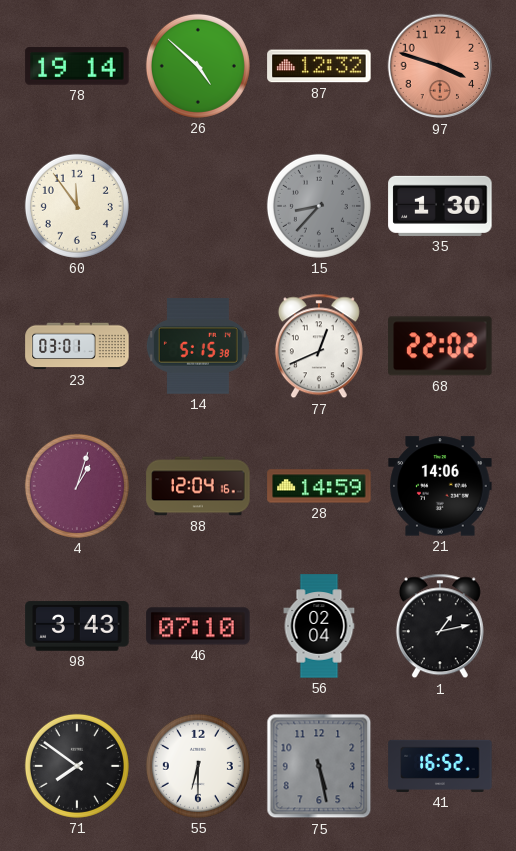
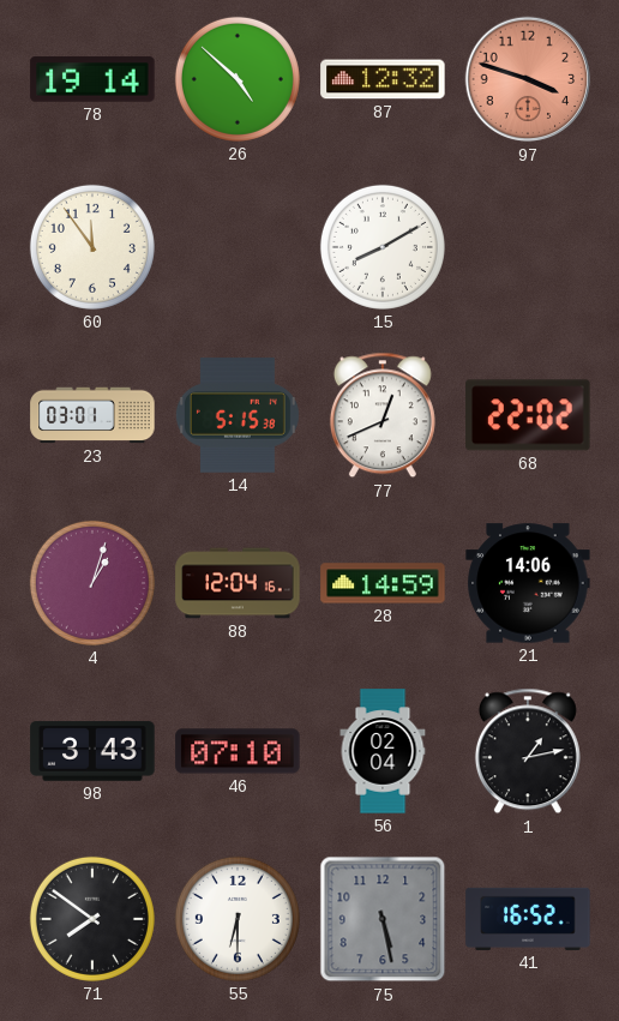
15: 8:37 -> 8:10
15 dial: grey -> white
35: 1:30 -> none
